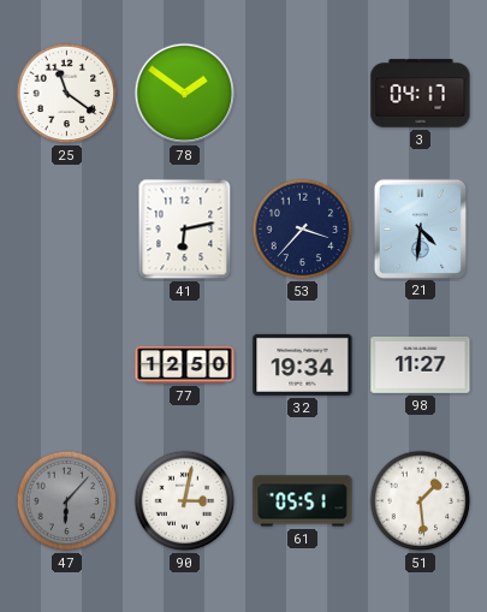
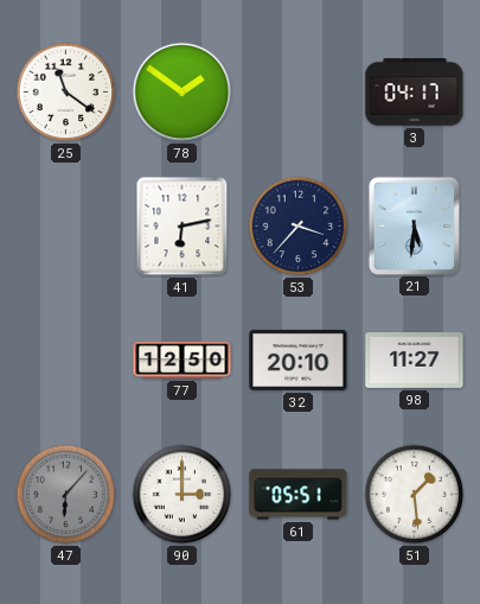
21: 4:31 -> 5:31
32: 19:34 -> 20:10
90: 3:02 -> 3:00
